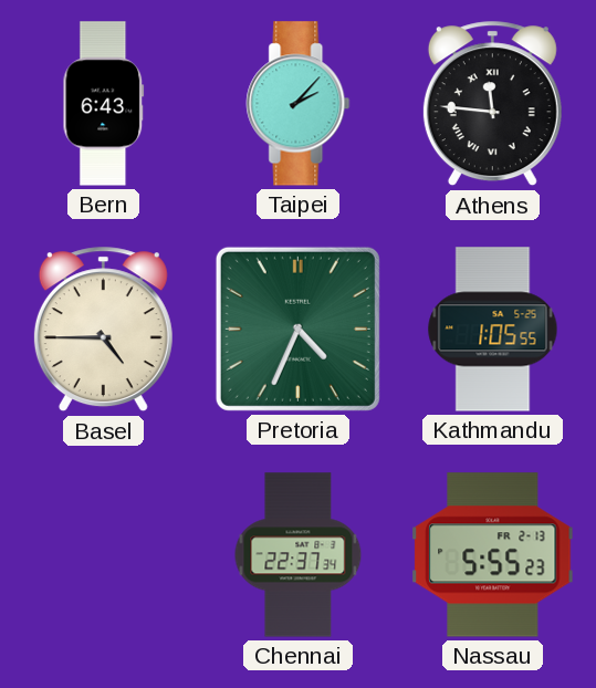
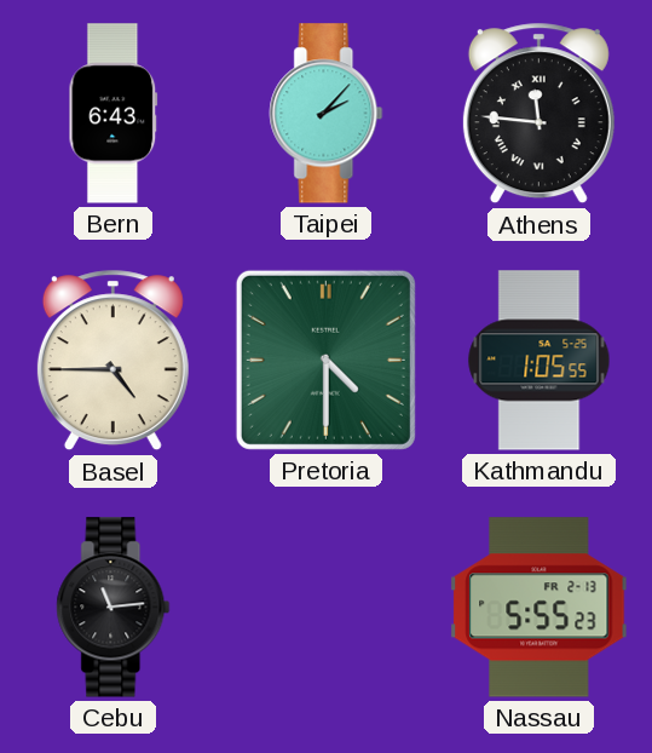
Pretoria: 4:34 -> 4:30
Cebu: none -> 11:14
Chennai: 22:37 -> none
